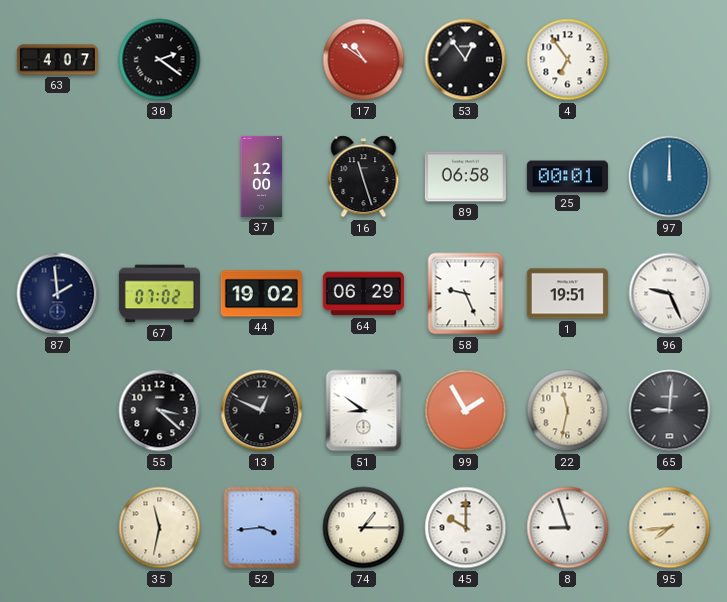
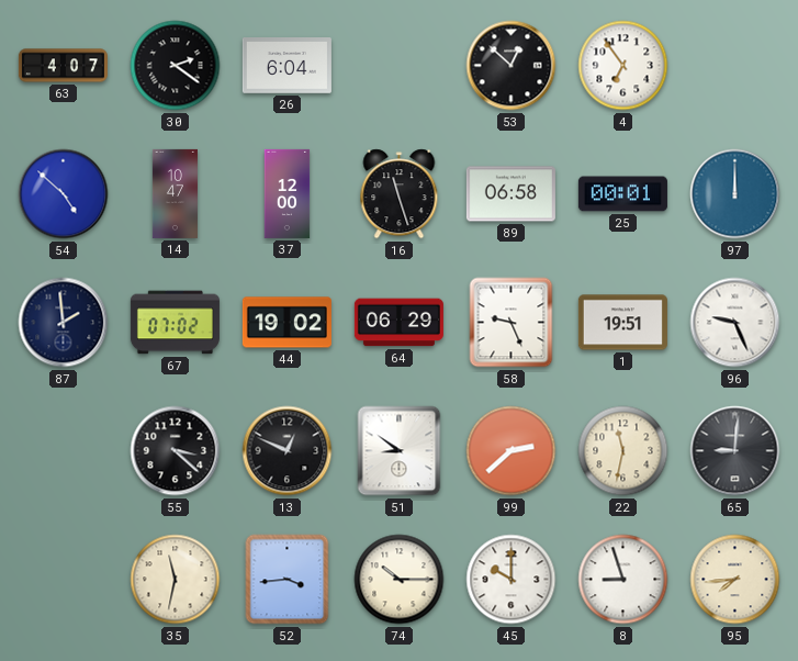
26: none -> 6:04
17: 10:51 -> none
53: 12:54 -> 12:52
54: none -> 4:52
14: none -> 10:47
99: 1:55 -> 2:38
74: 1:15 -> 10:15
